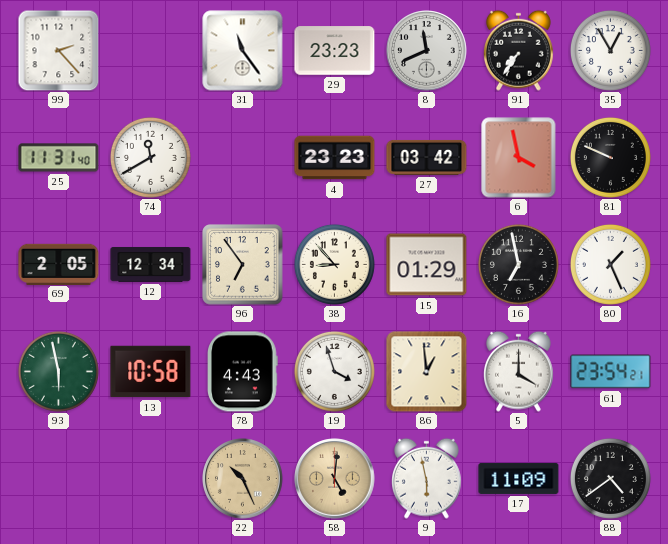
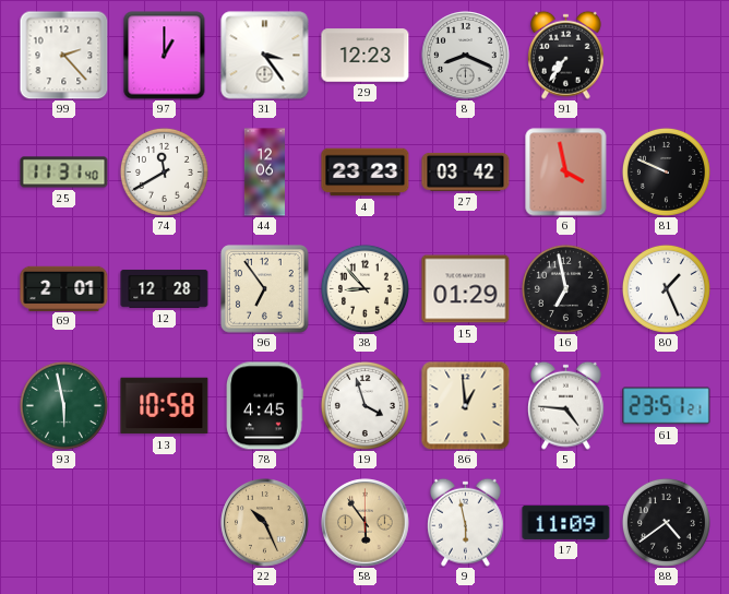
97: none -> 1:00
31: 11:24 -> 3:24
29: 23:23 -> 12:23
8: 11:41 -> 8:19
35: 12:55 -> none
44: none -> 12:06
69: 2:05 -> 2:01
12: 12:34 -> 12:28
78: 4:43 -> 4:45
5: 4:00 -> 4:46
61: 23:54 -> 23:51
58: 5:01 -> 5:54
